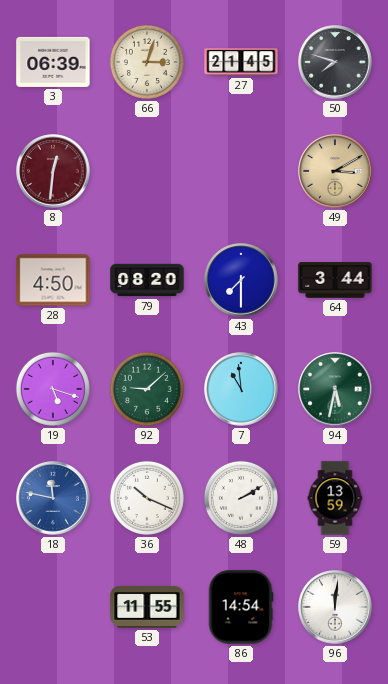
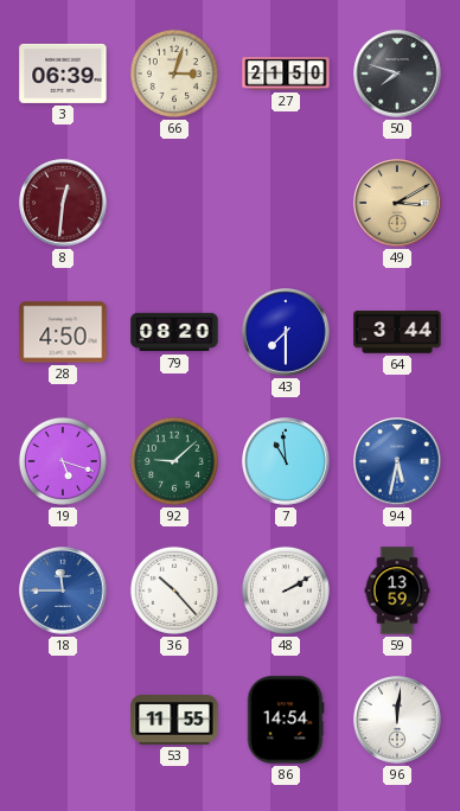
27: 21:45 -> 21:50
94 dial: green -> blue
18: 11:47 -> 11:45
36: 10:19 -> 10:23
